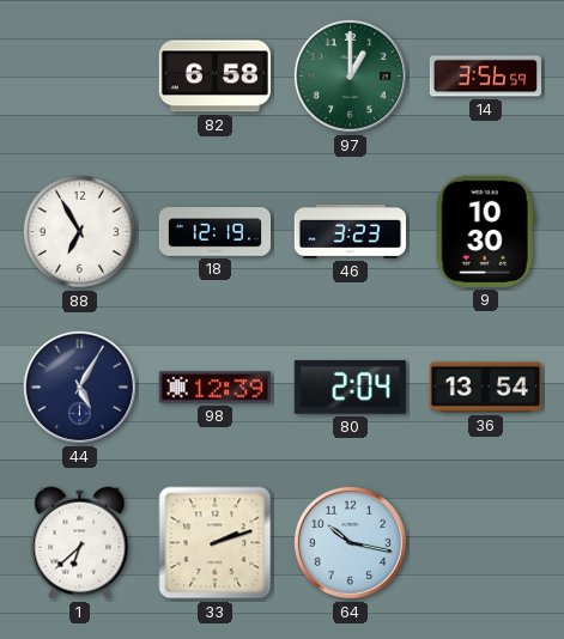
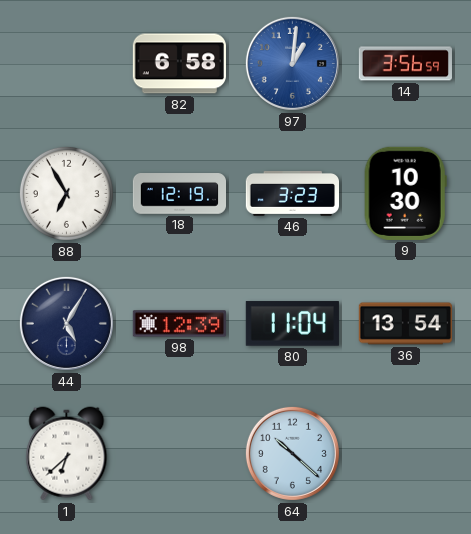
97: 1:00 -> 1:01
97 dial: green -> blue
80: 2:04 -> 11:04
33: 2:12 -> none
64: 10:17 -> 10:22
